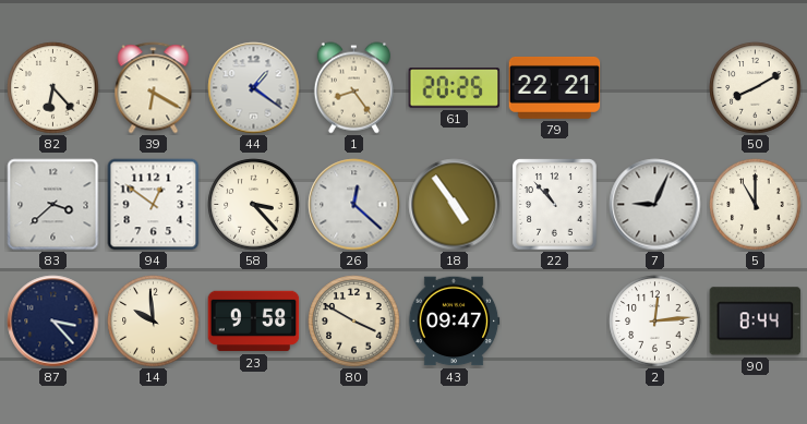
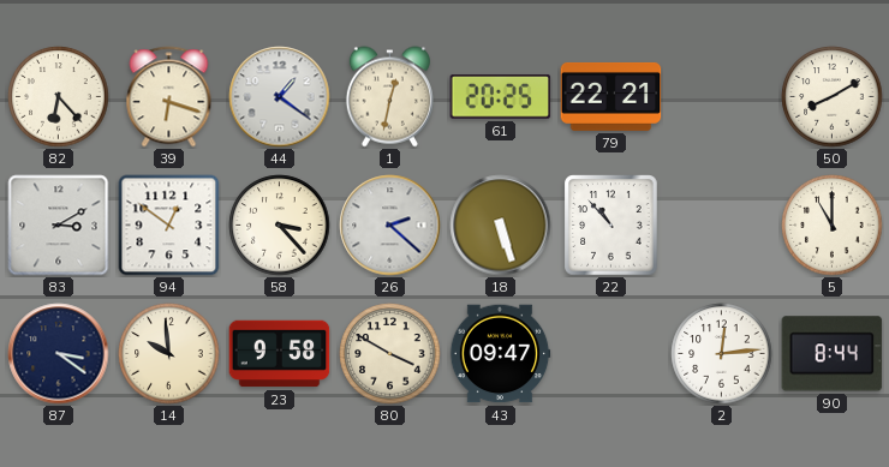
39: 6:20 -> 6:18
1: 8:24 -> 12:32
83: 3:38 -> 3:10
26: 12:22 -> 2:22
18: 4:54 -> 5:27
7: 9:04 -> none
87: 3:23 -> 3:21
